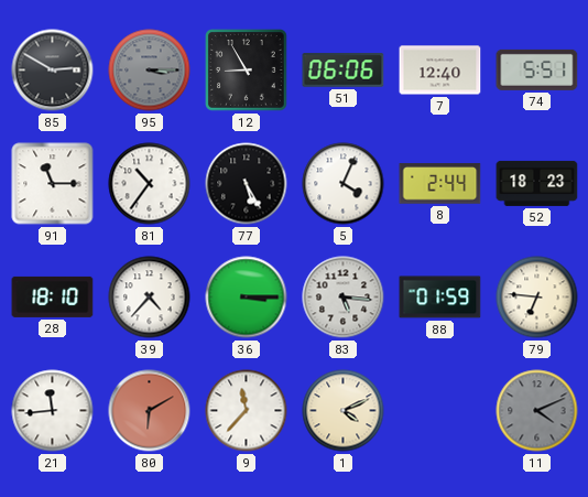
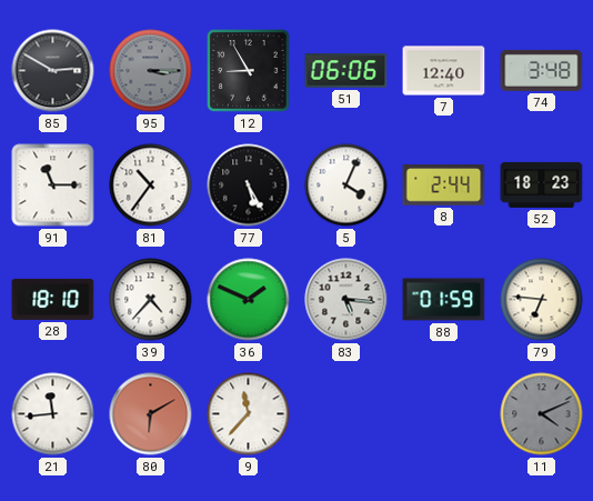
74: 5:51 -> 3:48
36: 3:15 -> 1:49
1: 4:11 -> none
